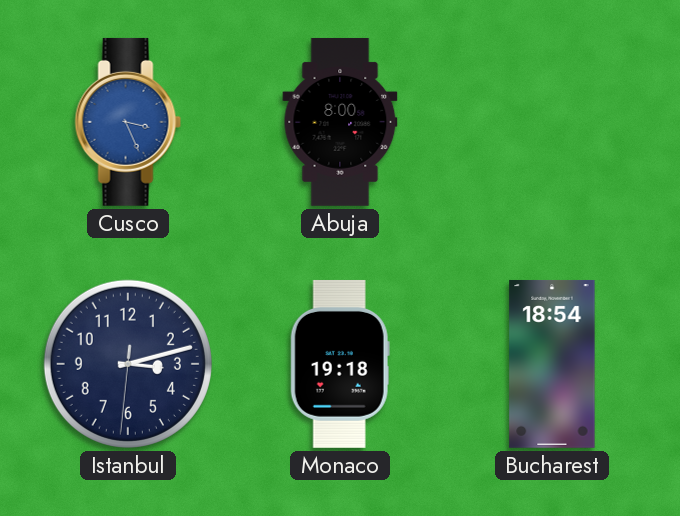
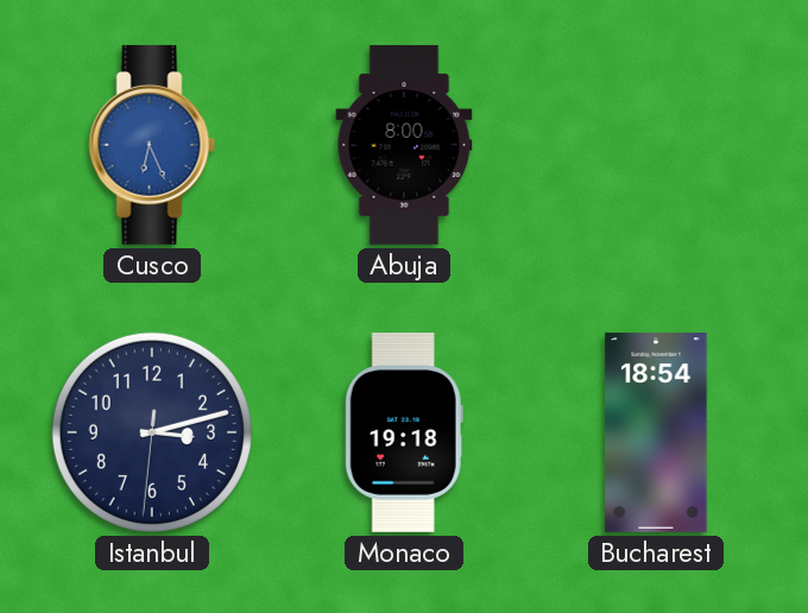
Cusco: 3:26 -> 6:26
